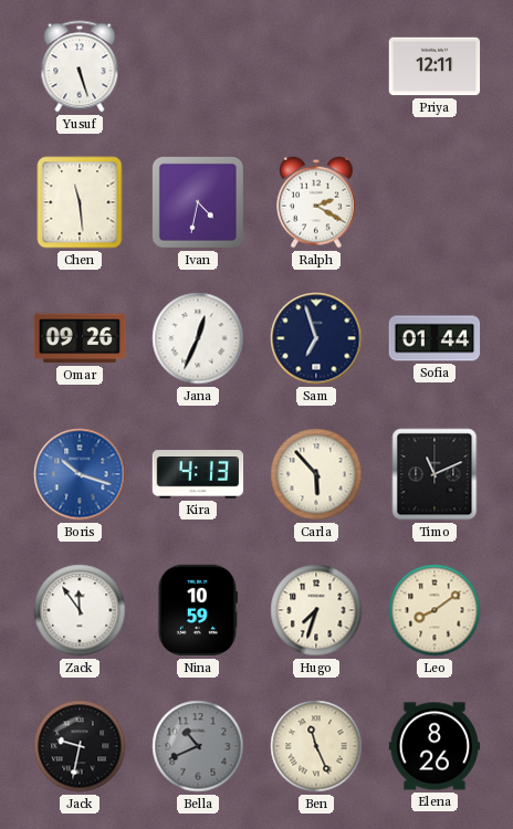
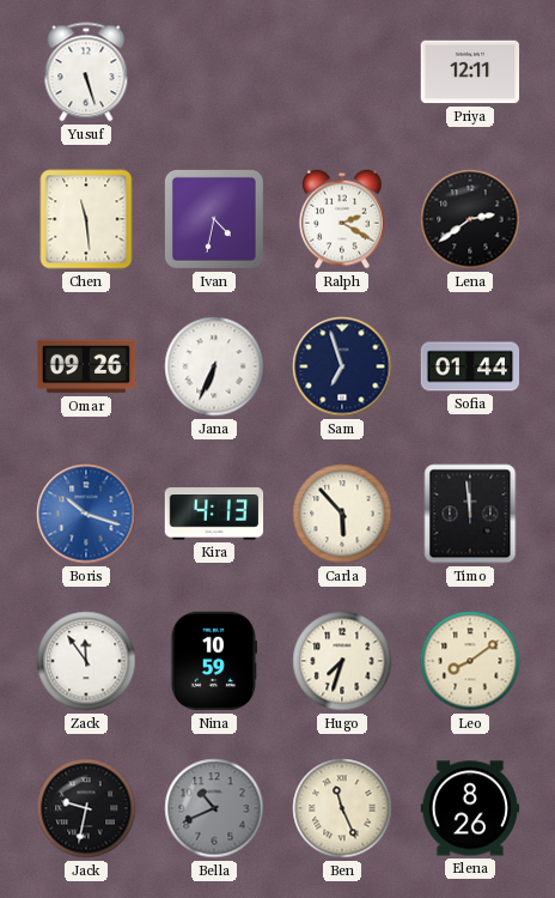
Lena: none -> 2:39
Jana: 12:34 -> 6:34
Timo: 11:11 -> 11:59
